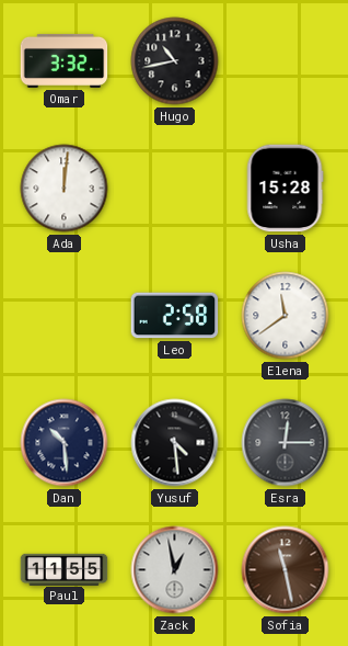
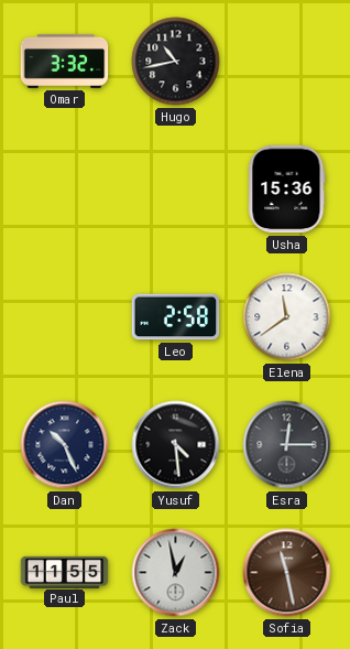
Ada: 12:01 -> none
Usha: 15:28 -> 15:36
Dan: 10:29 -> 10:26
